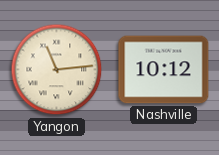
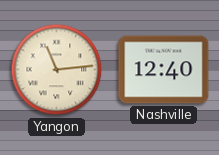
Nashville: 10:12 -> 12:40
